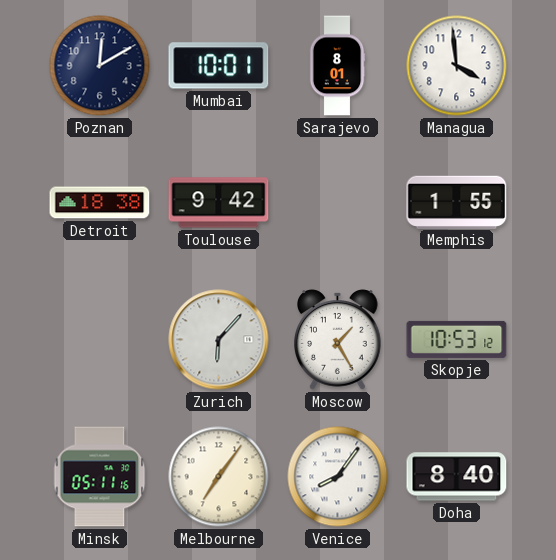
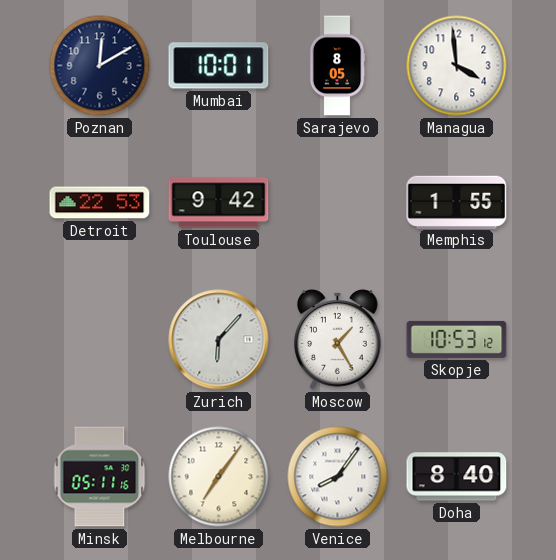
Sarajevo: 8:01 -> 8:05
Detroit: 18:38 -> 22:53
